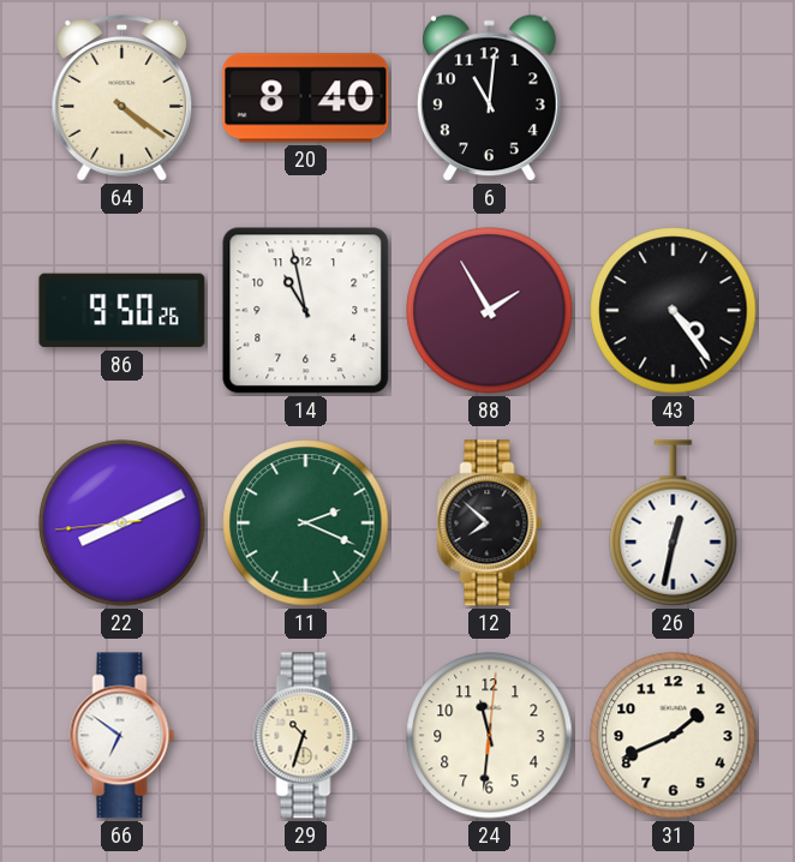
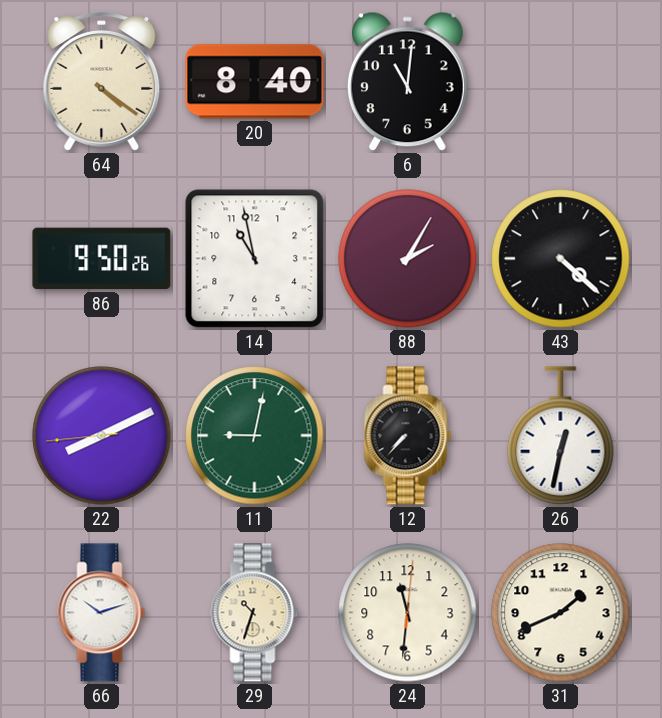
88: 1:55 -> 2:05
43: 4:24 -> 4:22
11: 2:19 -> 9:02
12: 7:52 -> 7:37
66: 6:51 -> 10:12
